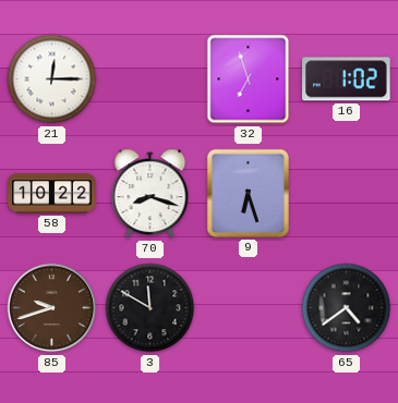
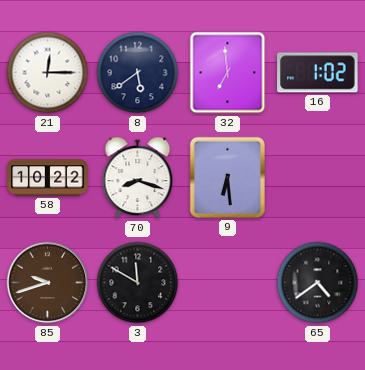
8: none -> 5:39
32: 6:57 -> 6:59
9: 6:27 -> 6:29
